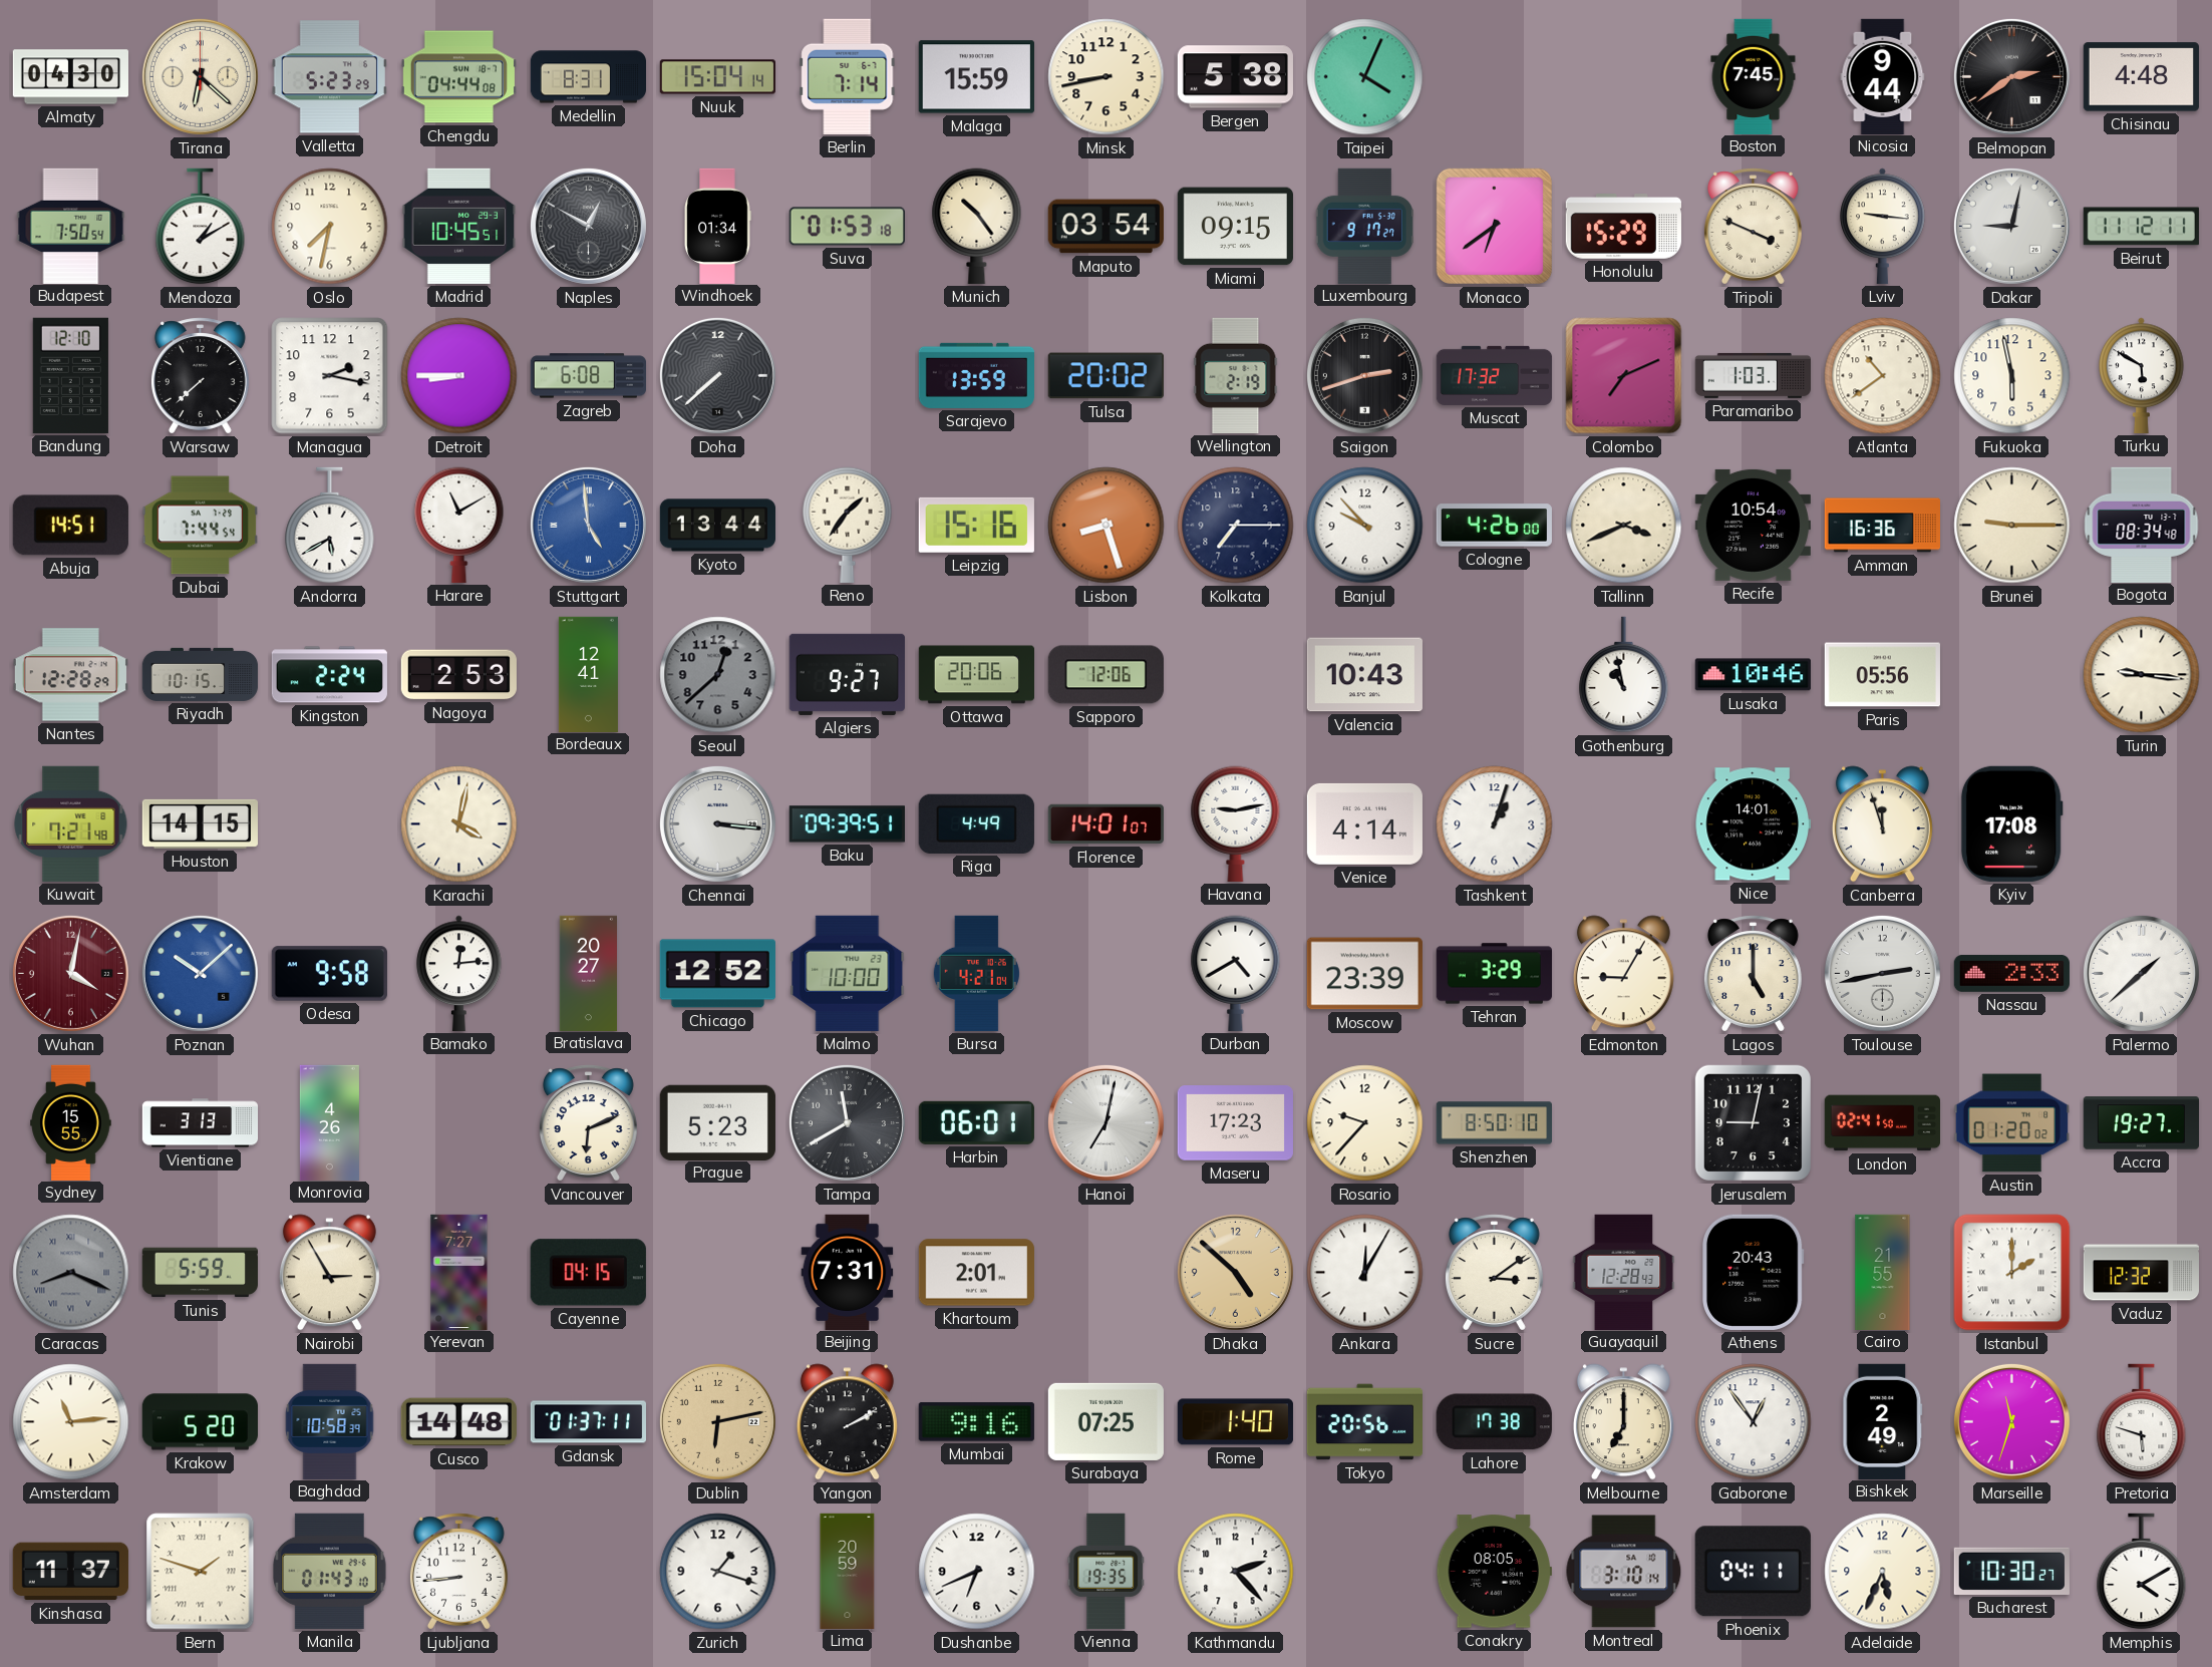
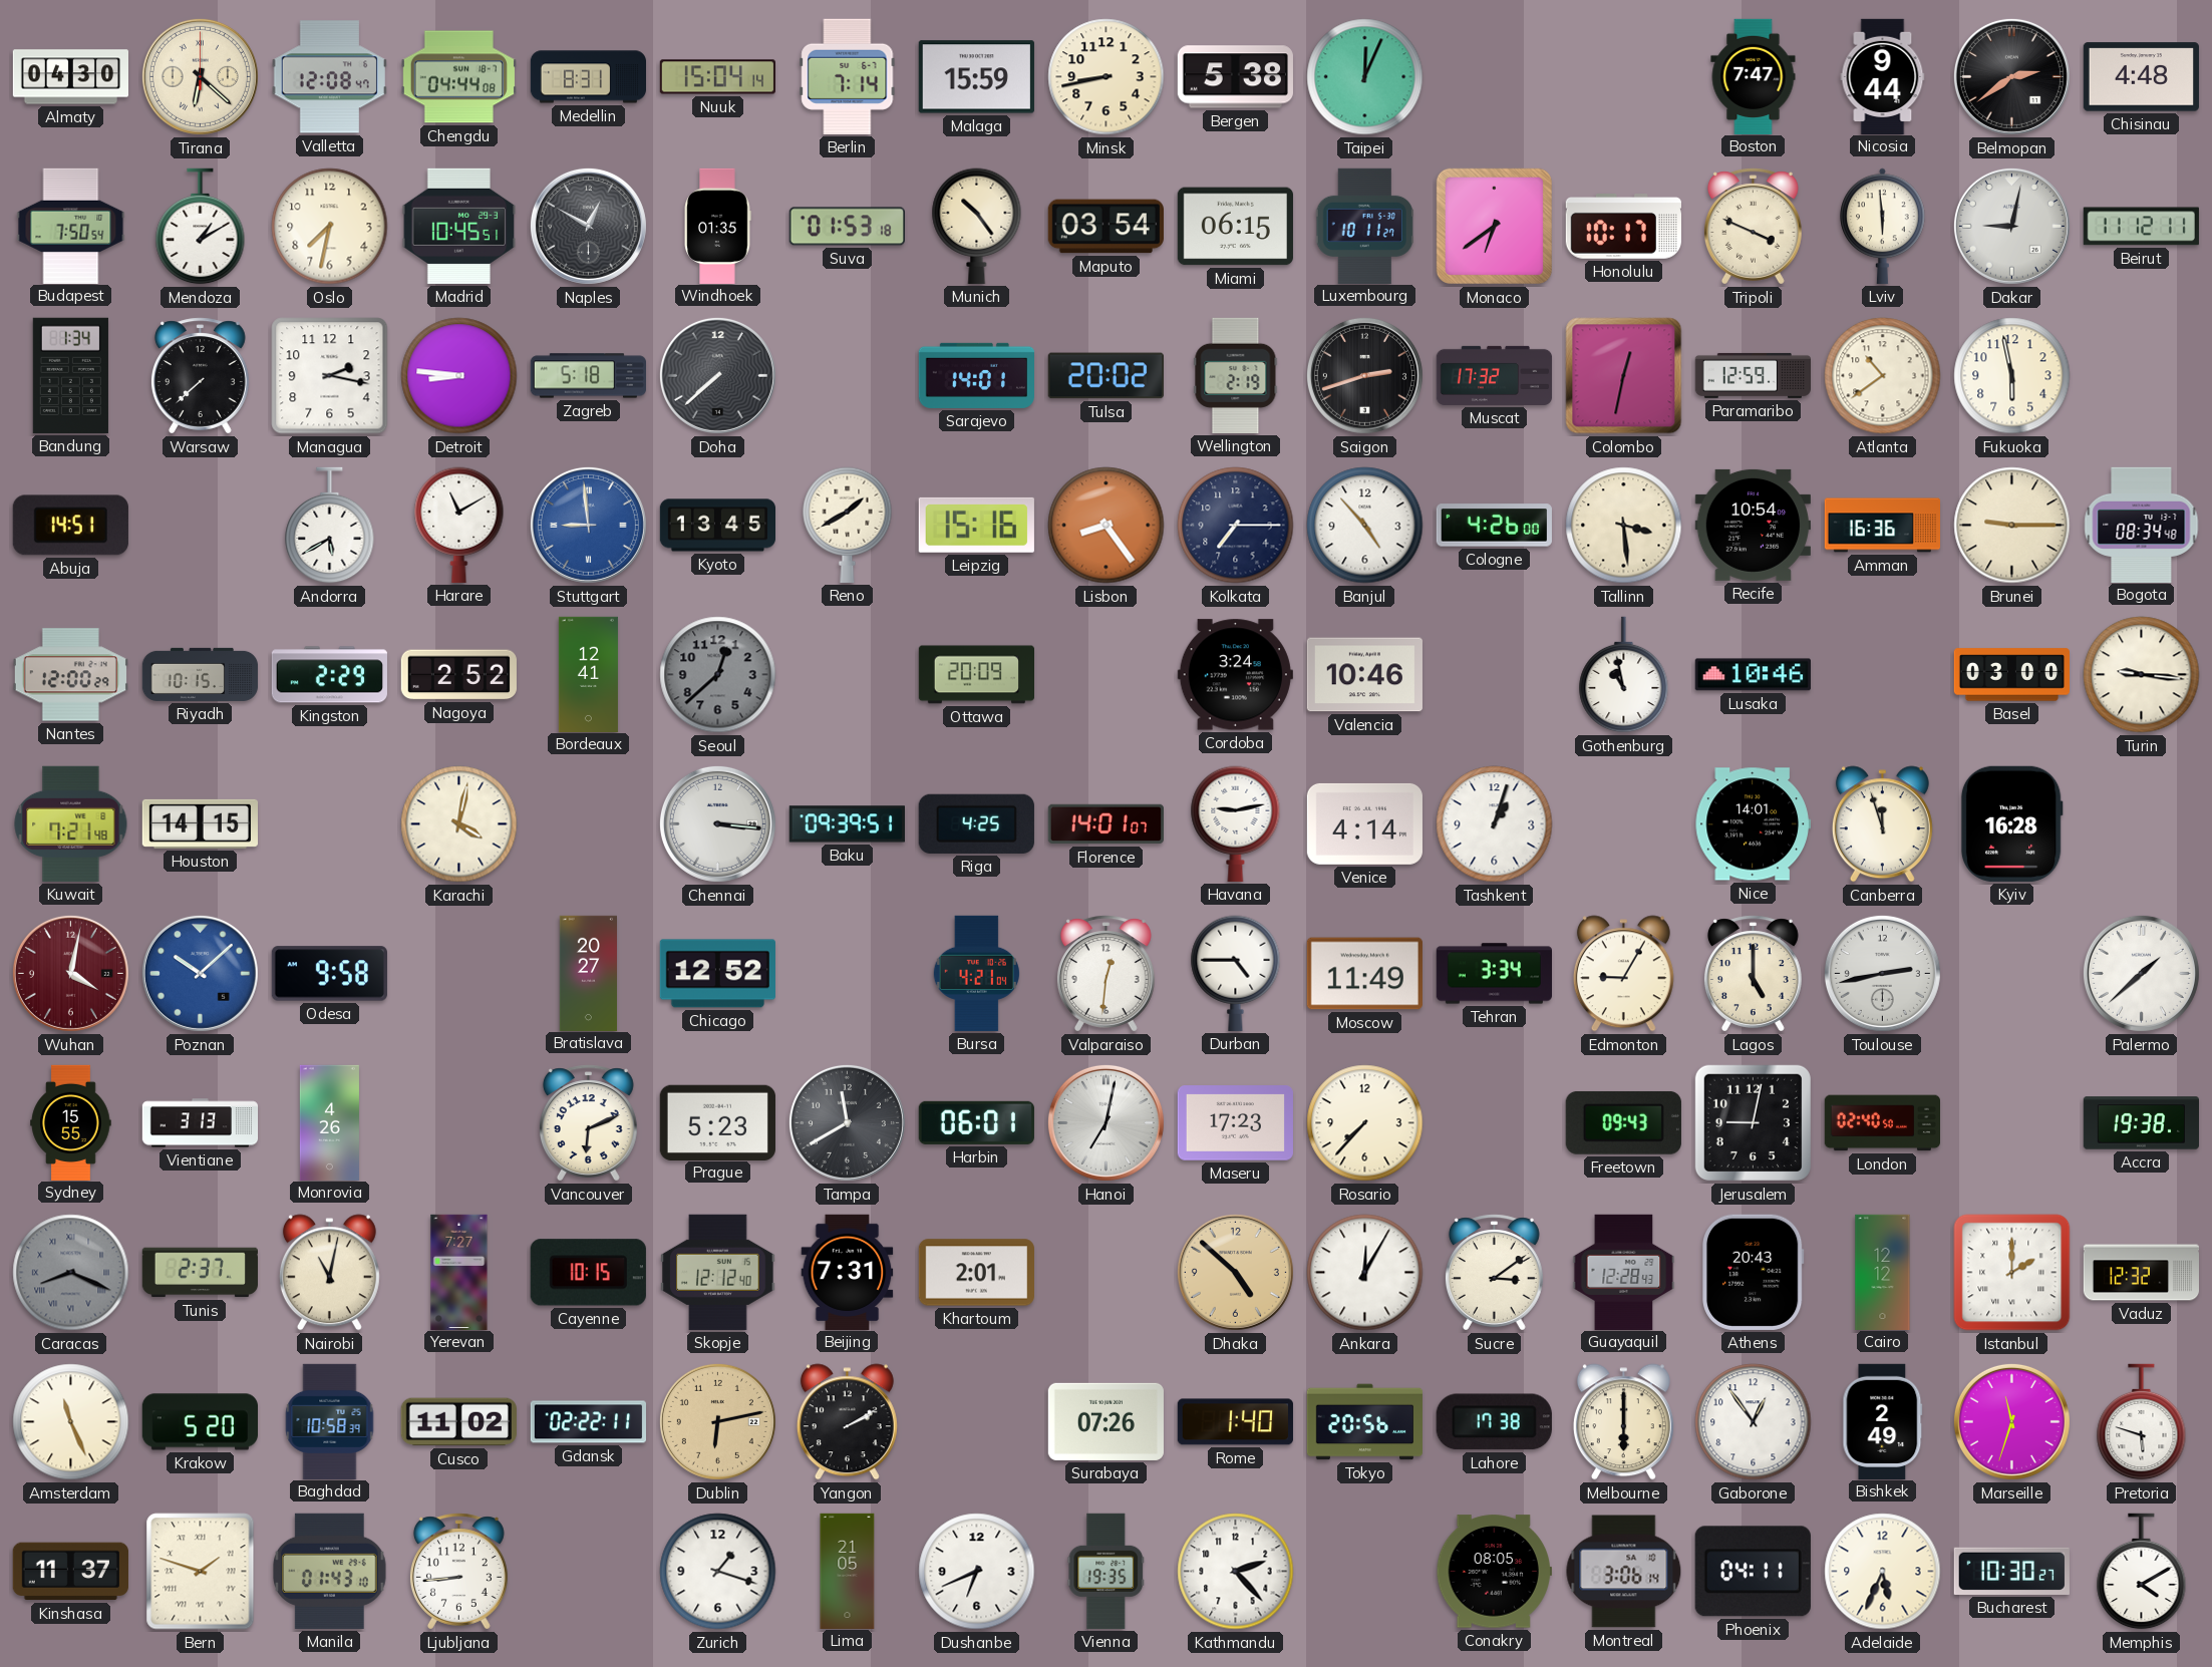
Valletta: 5:23 -> 12:08
Taipei: 4:04 -> 12:04
Boston: 7:45 -> 7:47
Windhoek: 01:34 -> 01:35
Miami: 09:15 -> 06:15
Luxembourg: 9:17 -> 10:11
Honolulu: 15:29 -> 10:17
Lviv: 9:16 -> 5:59
Bandung: 12:10 -> 1:34
Detroit: 8:45 -> 8:46
Zagreb: 6:08 -> 5:18
Sarajevo: 13:59 -> 14:01
Colombo: 7:11 -> 12:32
Paramaribo: 1:03 -> 12:59
Turku: 5:50 -> none
Dubai: 7:44 -> none
Stuttgart: 4:59 -> 8:59
Kyoto: 13:44 -> 13:45
Reno: 1:36 -> 1:40
Lisbon: 8:27 -> 8:24
Banjul: 9:53 -> 4:53
Tallinn: 3:41 -> 3:29
Nantes: 12:28 -> 12:00
Kingston: 2:24 -> 2:29
Nagoya: 2:53 -> 2:52
Algiers: 9:27 -> none
Ottawa: 20:06 -> 20:09
Sapporo: 12:06 -> none
Cordoba: none -> 3:24
Valencia: 10:43 -> 10:46
Paris: 05:56 -> none
Basel: none -> 03:00
Riga: 4:49 -> 4:25
Kyiv: 17:08 -> 16:28
Bamako: 12:14 -> none
Malmo: 10:00 -> none
Valparaiso: none -> 12:31
Durban: 4:40 -> 4:45
Moscow: 23:39 -> 11:49
Tehran: 3:29 -> 3:34
Nassau: 2:33 -> none
Rosario: 9:37 -> 7:37
Shenzhen: 8:50 -> none
Freetown: none -> 09:43
London: 02:41 -> 02:40
Austin: 01:20 -> none
Accra: 19:27 -> 19:38
Tunis: 5:59 -> 2:37
Nairobi: 2:55 -> 11:02
Cayenne: 04:15 -> 10:15
Skopje: none -> 12:12
Cairo: 21:55 -> 12:12
Amsterdam: 11:14 -> 11:26
Cusco: 14:48 -> 11:02
Gdansk: 01:37 -> 02:22
Mumbai: 9:16 -> none
Surabaya: 07:25 -> 07:26
Melbourne: 7:00 -> 6:00
Lima: 20:59 -> 21:05
Montreal: 3:10 -> 3:06
